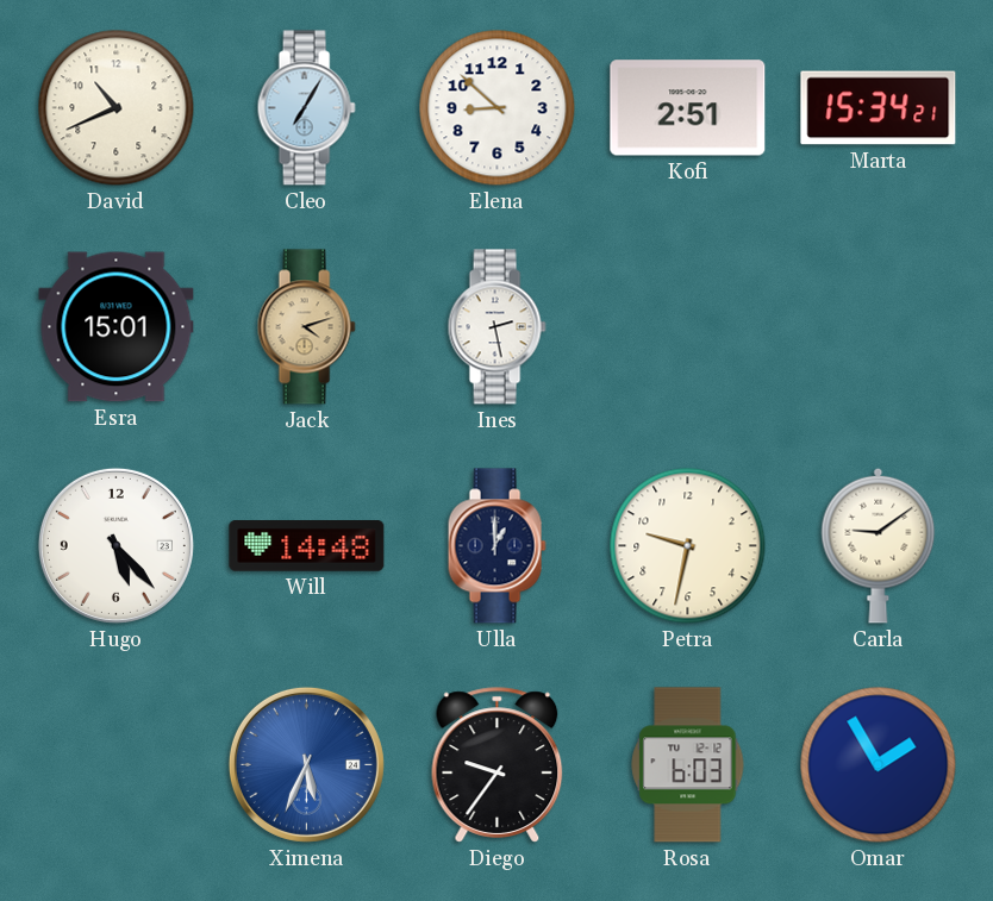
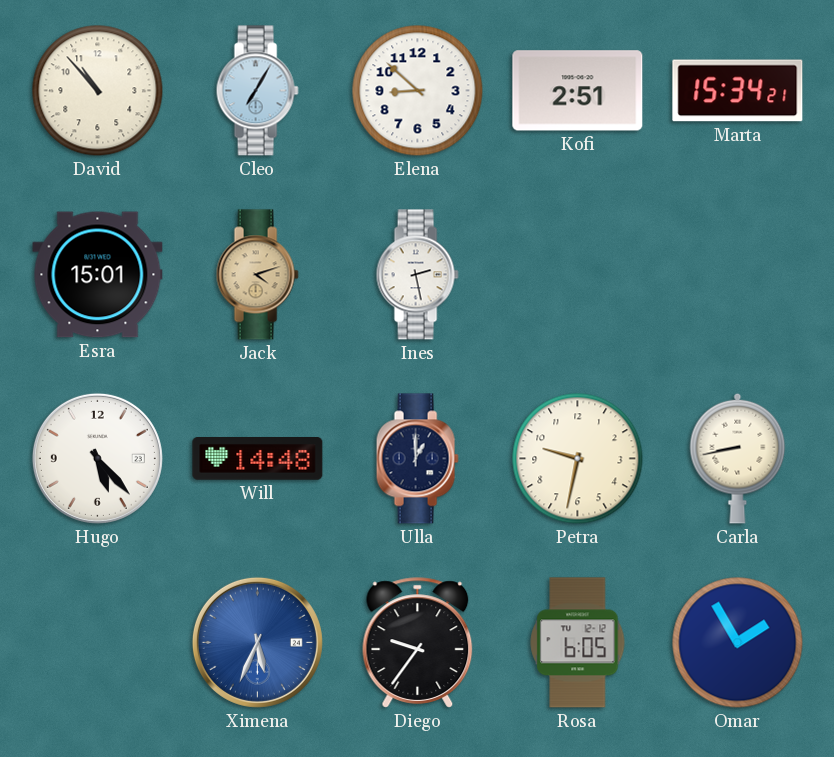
David: 10:41 -> 10:53
Carla: 9:09 -> 8:43
Rosa: 6:03 -> 6:05
